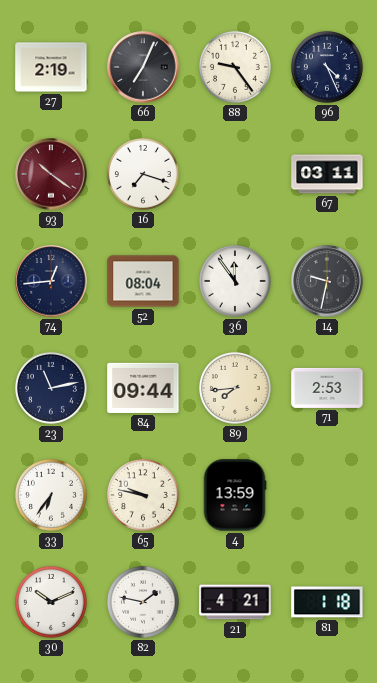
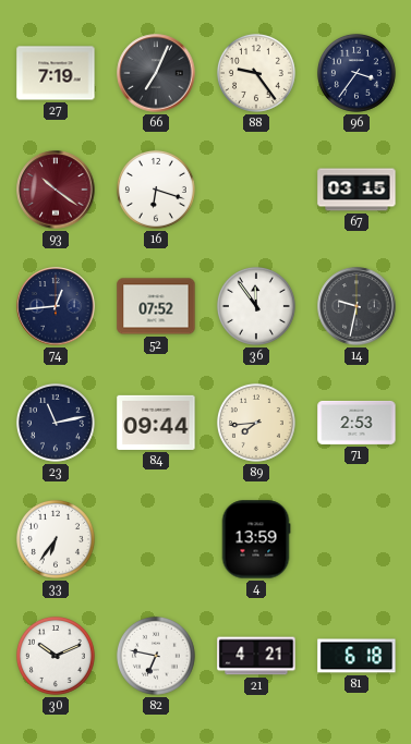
27: 2:19 -> 7:19
96: 4:26 -> 3:36
16: 7:18 -> 6:18
67: 03:11 -> 03:15
52: 08:04 -> 07:52
65: 9:47 -> none
82: 1:47 -> 6:47
81: 1:18 -> 6:18
